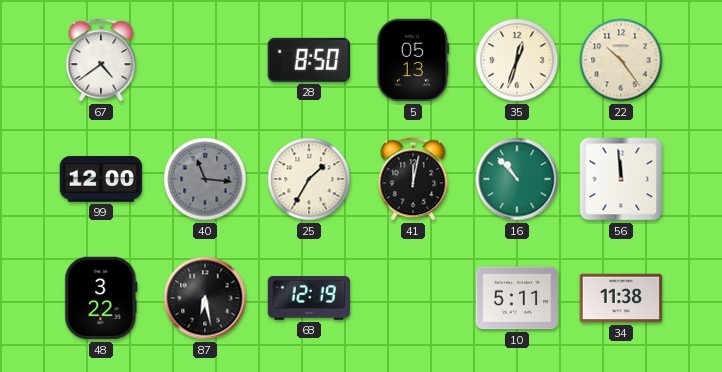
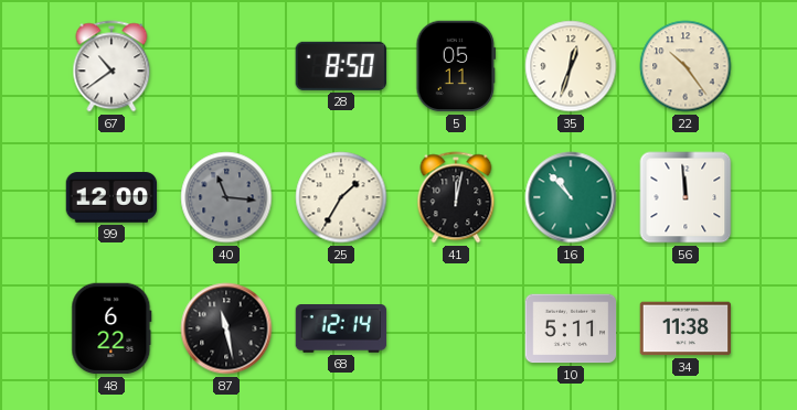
67: 4:39 -> 10:39
5: 05:13 -> 05:11
48: 3:22 -> 6:22
87: 6:28 -> 11:28
68: 12:19 -> 12:14
